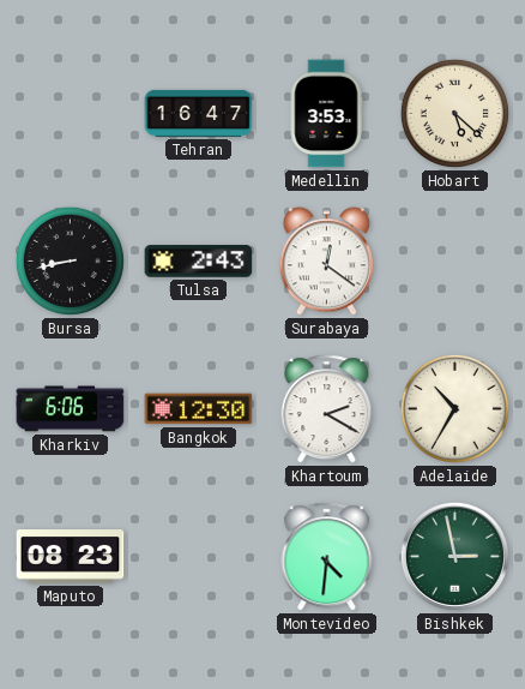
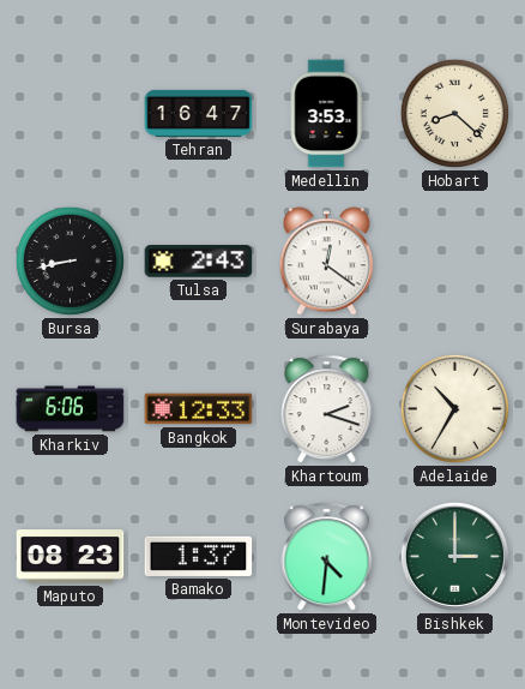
Hobart: 5:22 -> 8:22
Bangkok: 12:30 -> 12:33
Khartoum: 2:20 -> 2:18
Bamako: none -> 1:37
Bishkek: 2:58 -> 3:00
